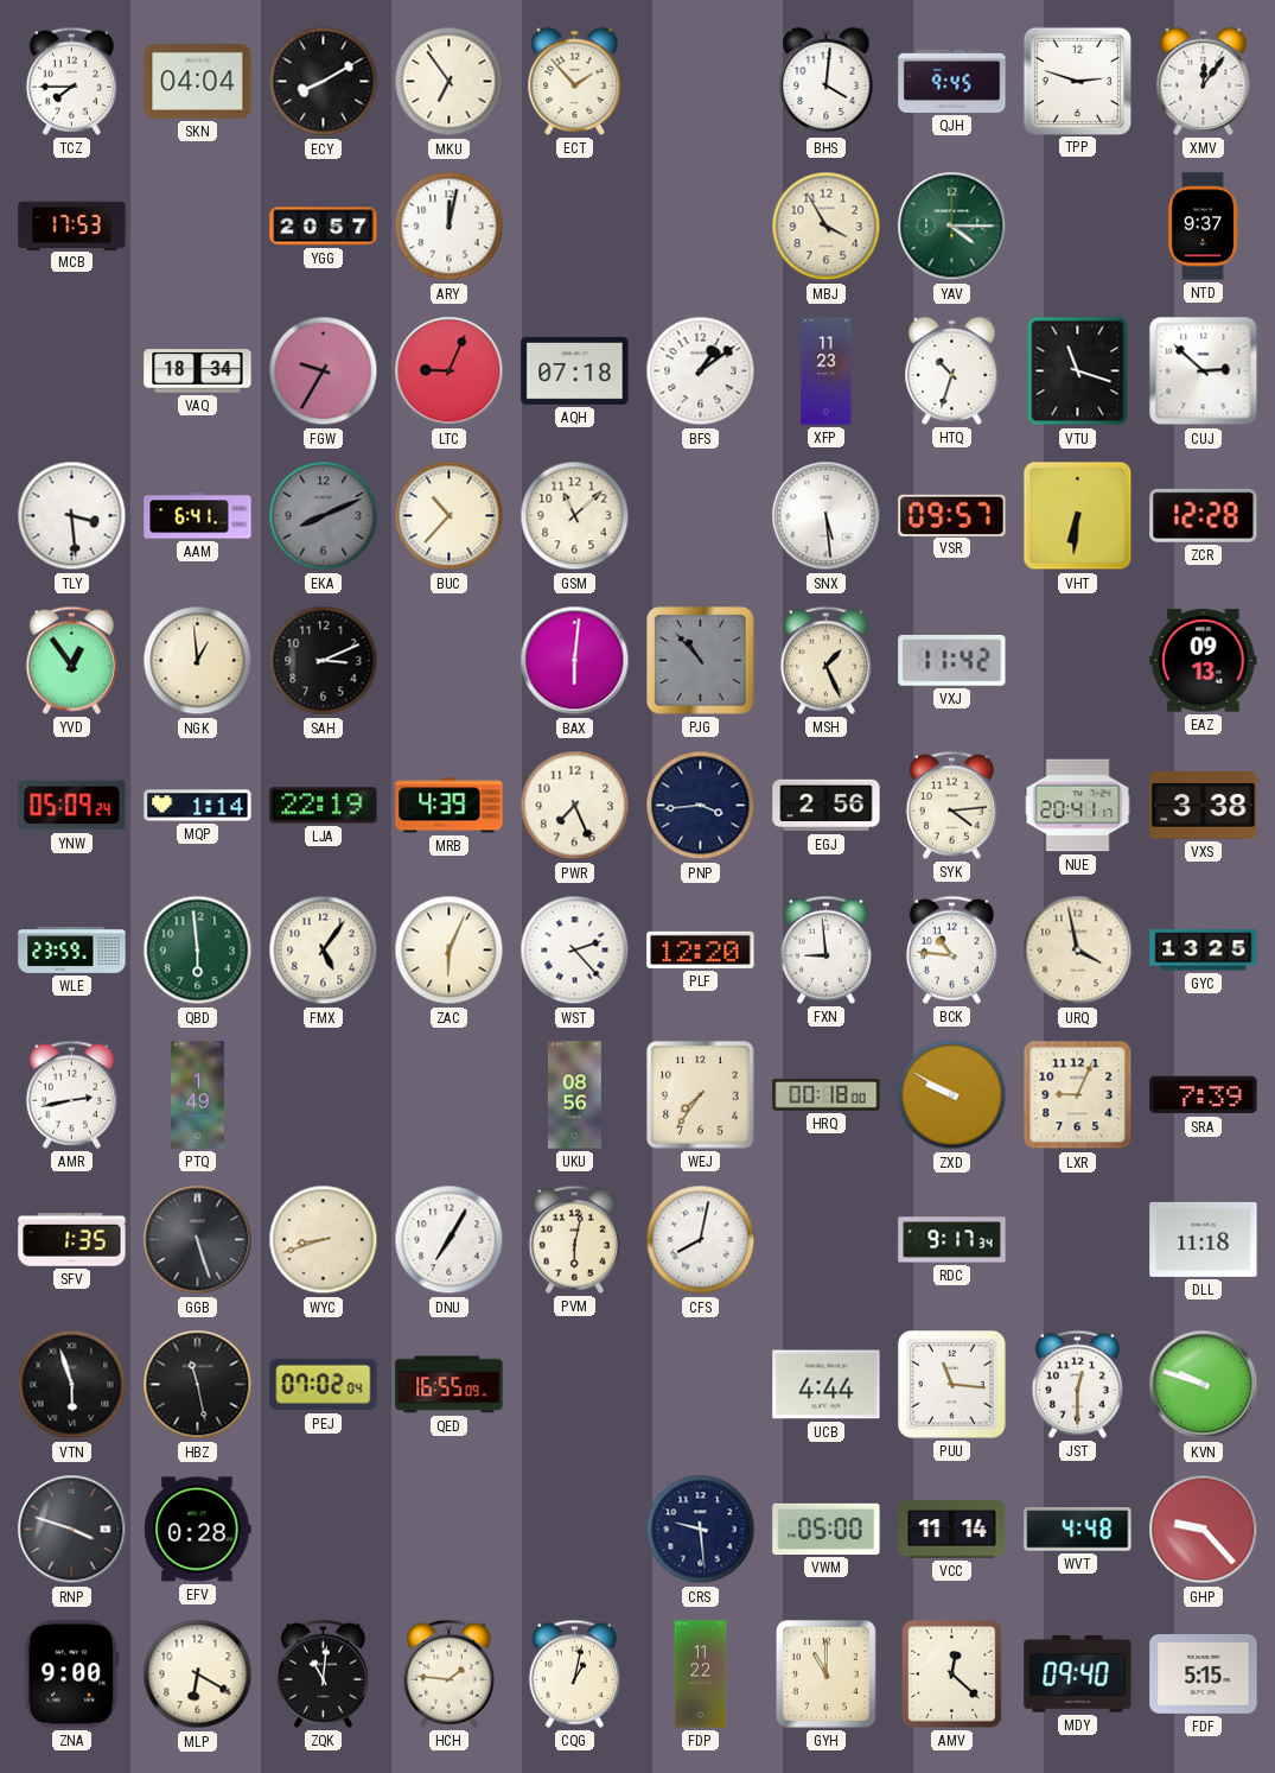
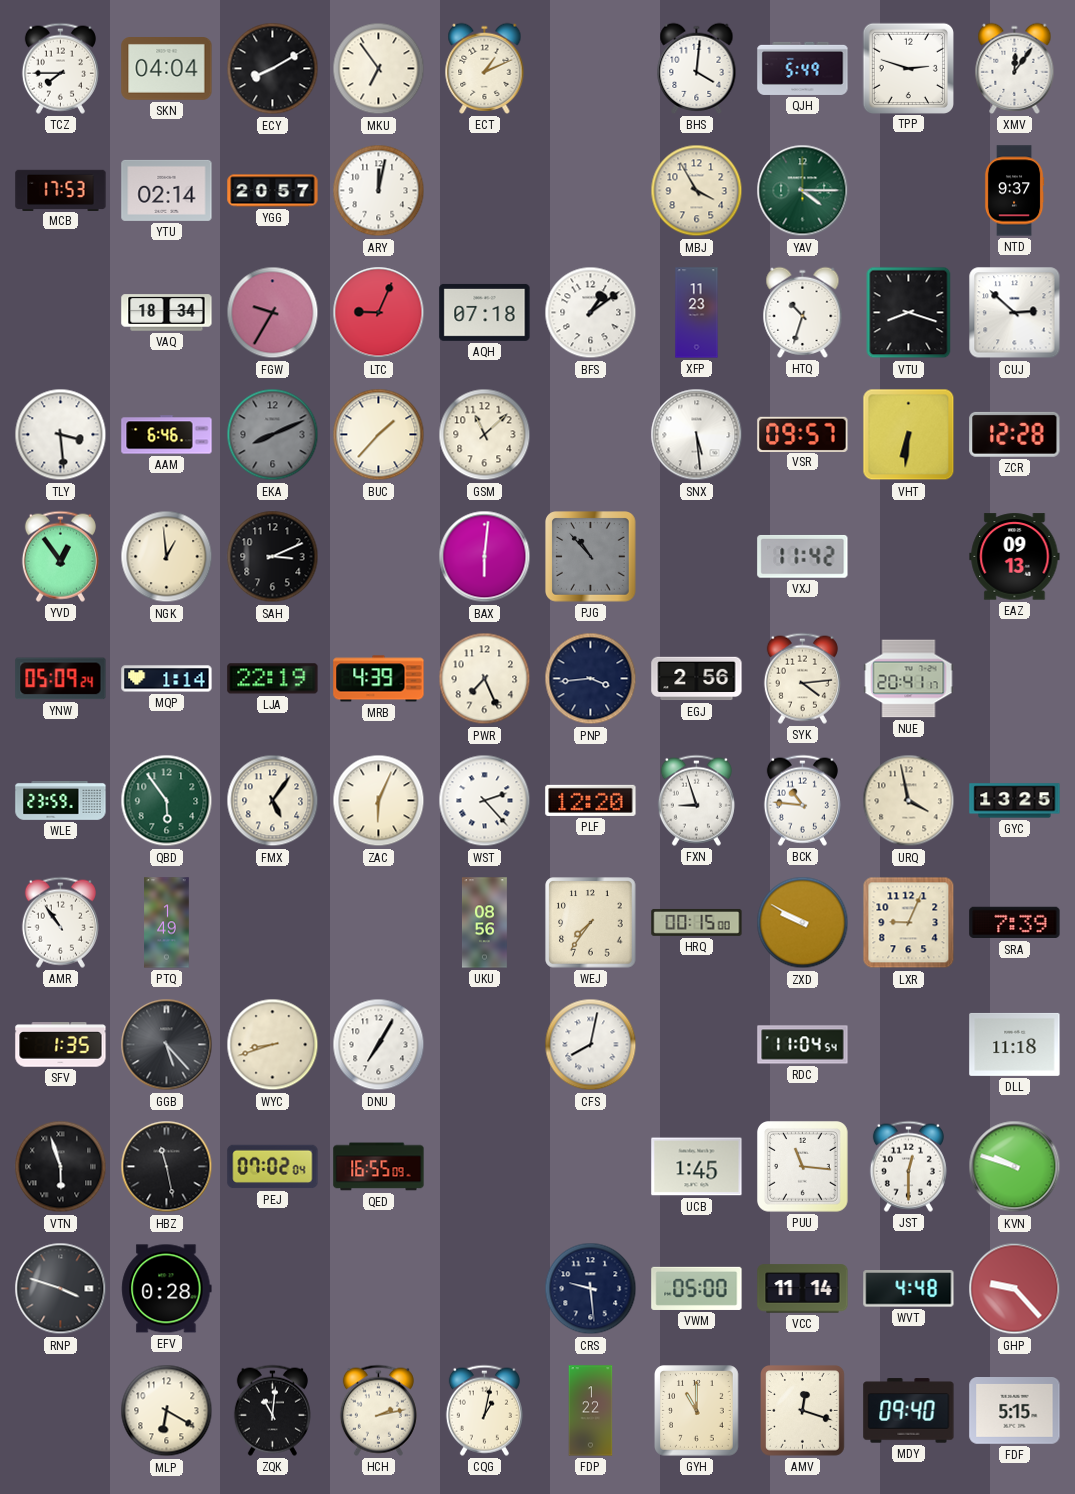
ECT: 1:53 -> 1:11
QJH: 9:45 -> 5:49
YTU: none -> 02:14
VTU: 11:18 -> 8:18
AAM: 6:41 -> 6:46
BUC: 10:37 -> 1:37
MSH: 1:26 -> none
VXS: 3:38 -> none
QBD: 5:59 -> 5:54
FXN: 8:59 -> 8:57
AMR: 2:43 -> 10:54
HRQ: 00:18 -> 00:15
GGB: 5:27 -> 5:23
PVM: 6:02 -> none
RDC: 9:17 -> 11:04
UCB: 4:44 -> 1:45
ZNA: 9:00 -> none
HCH: 1:46 -> 2:13
FDP: 11:22 -> 1:22
AMV: 12:22 -> 12:18
